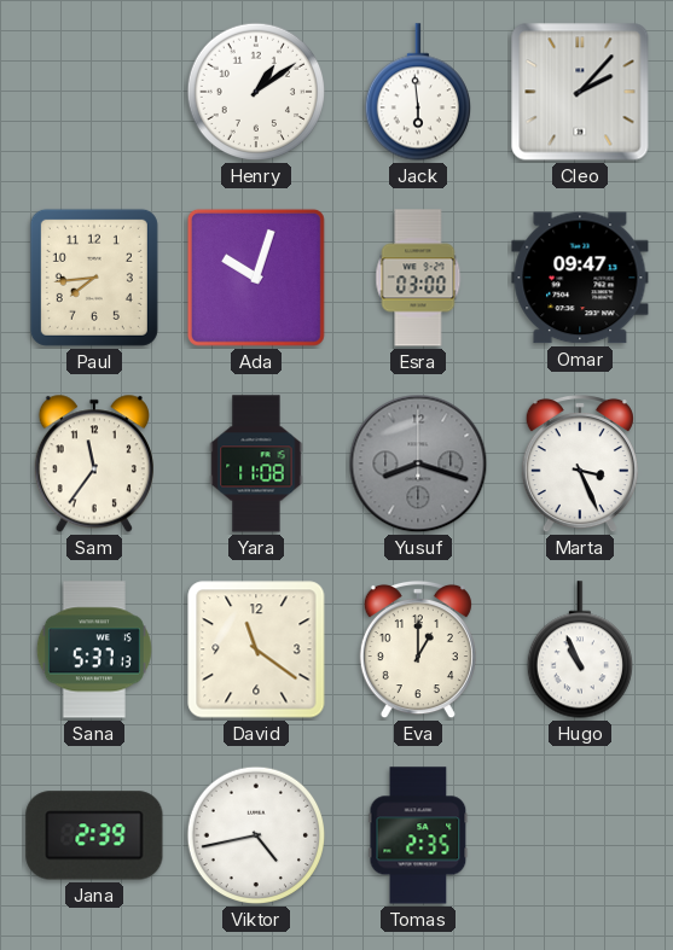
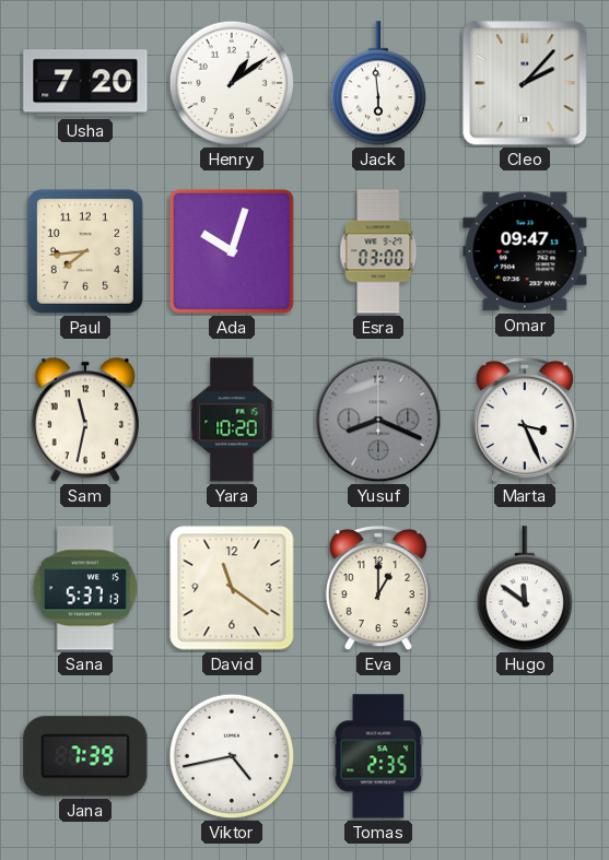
Usha: none -> 7:20
Sam: 11:36 -> 11:32
Yara: 11:08 -> 10:20
Yusuf: 8:18 -> 8:19
Hugo: 10:56 -> 11:51
Jana: 2:39 -> 7:39
